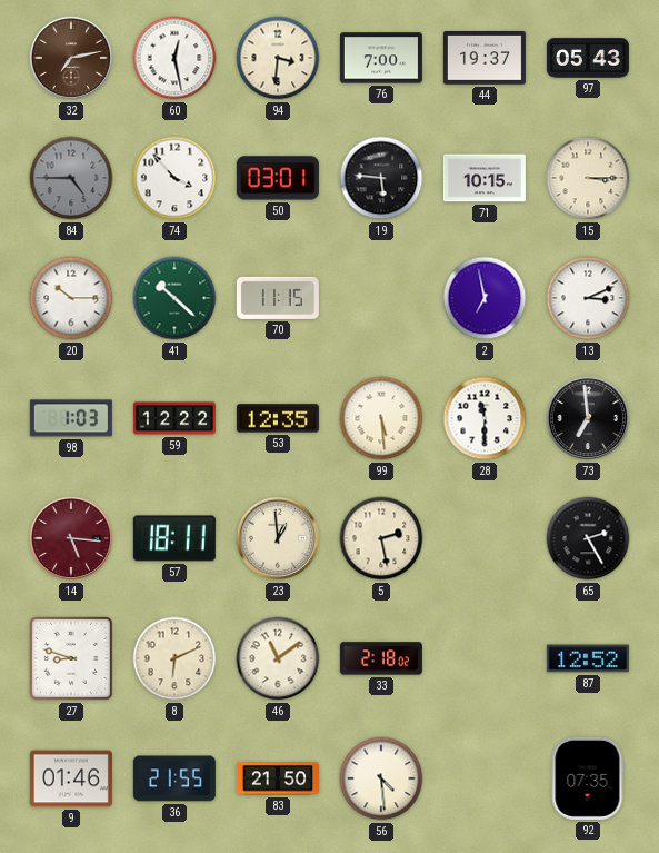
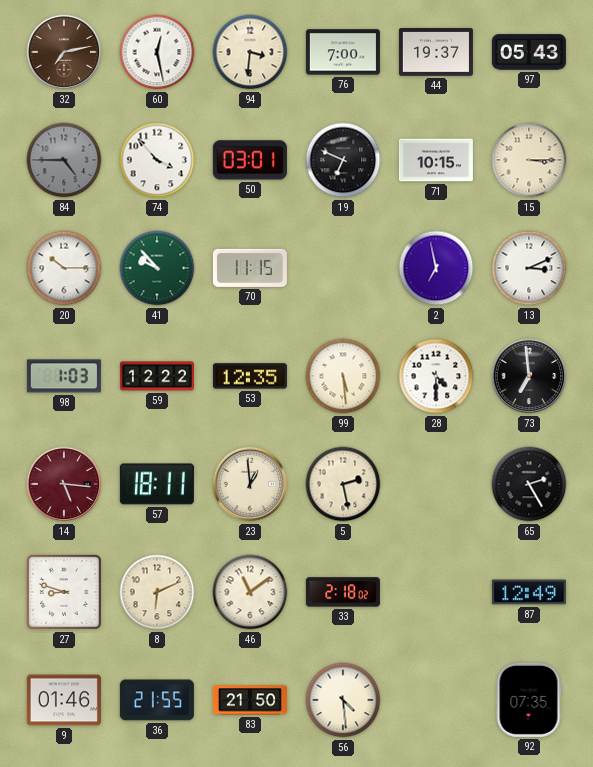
19: 5:46 -> 6:49
41: 10:22 -> 9:53
28: 11:30 -> 4:30
87: 12:52 -> 12:49
